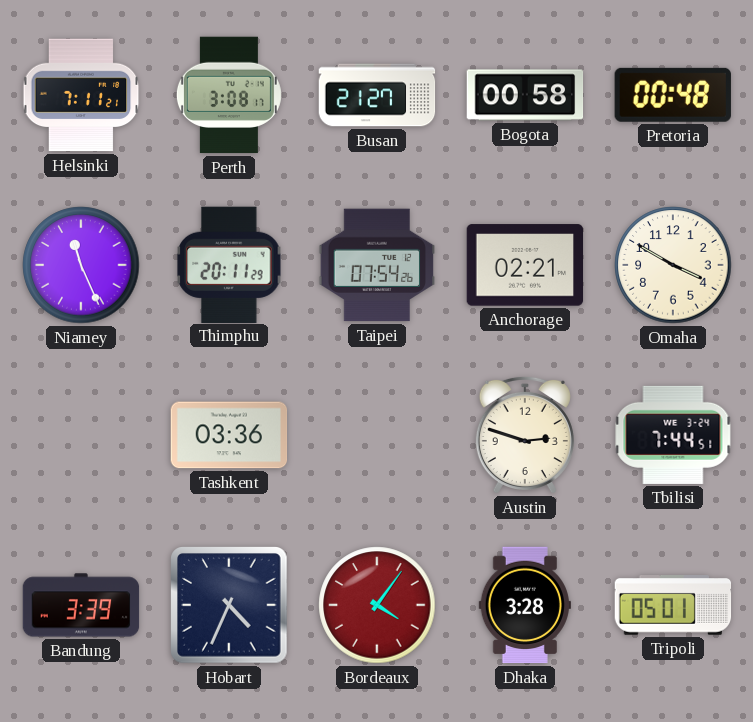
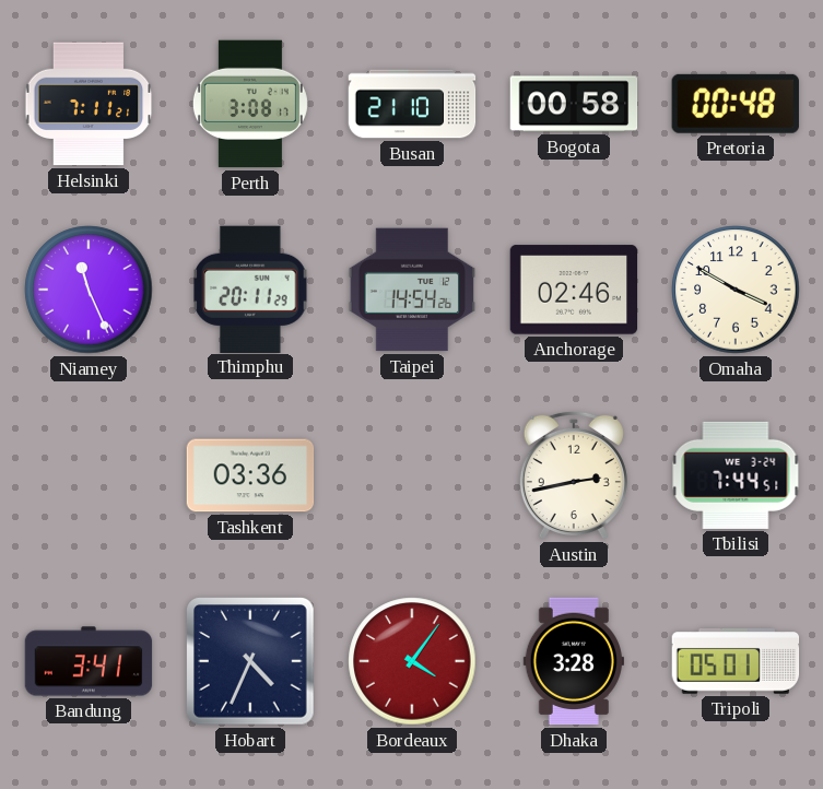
Busan: 21:27 -> 21:10
Taipei: 07:54 -> 14:54
Anchorage: 02:21 -> 02:46
Austin: 2:48 -> 2:43
Bandung: 3:39 -> 3:41
